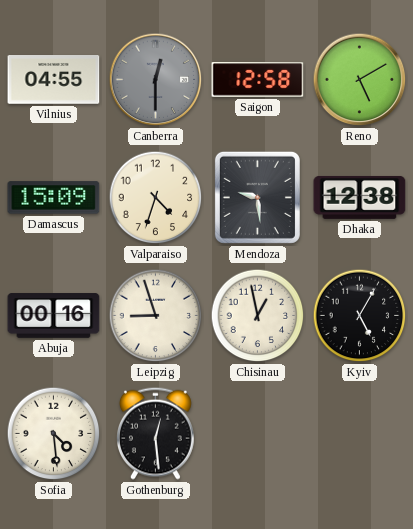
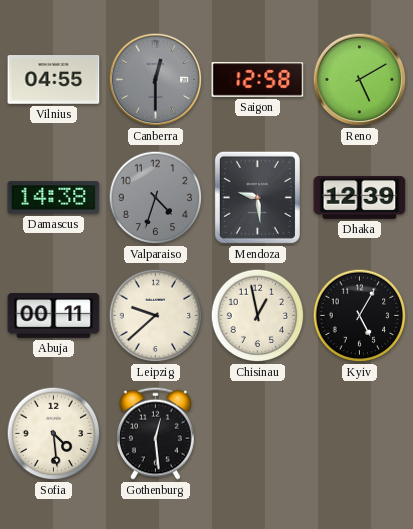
Damascus: 15:09 -> 14:38
Valparaiso dial: cream -> grey
Dhaka: 12:38 -> 12:39
Abuja: 00:16 -> 00:11
Leipzig: 8:57 -> 9:38
